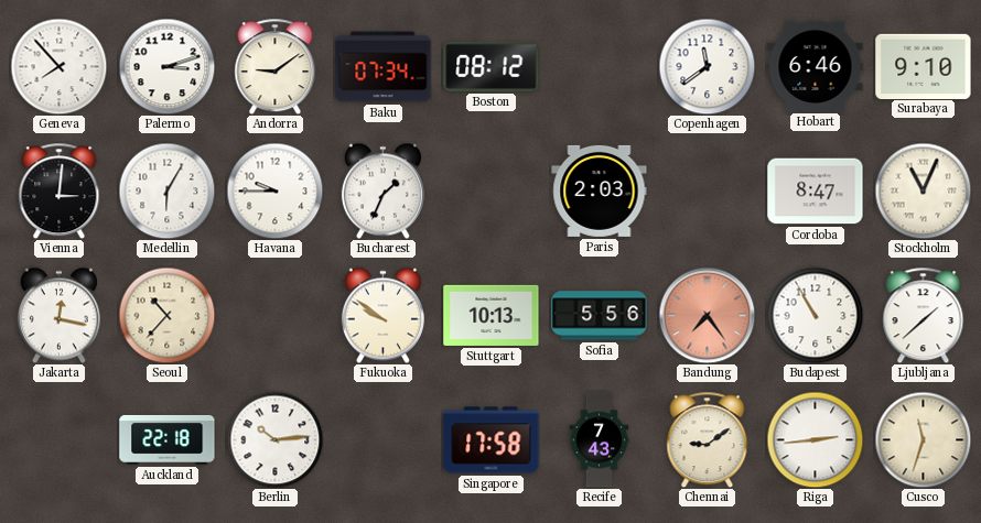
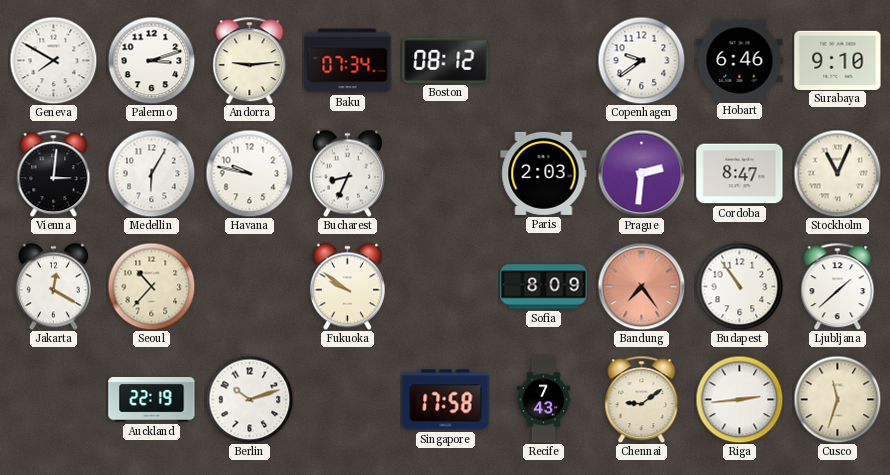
Geneva: 7:53 -> 7:50
Andorra: 9:09 -> 9:14
Copenhagen: 11:39 -> 9:39
Havana: 9:45 -> 9:47
Bucharest: 1:34 -> 8:34
Prague: none -> 2:31
Jakarta: 12:17 -> 12:20
Stuttgart: 10:13 -> none
Sofia: 5:56 -> 8:09
Budapest: 10:55 -> 10:54
Auckland: 22:18 -> 22:19
Berlin: 10:14 -> 10:12
